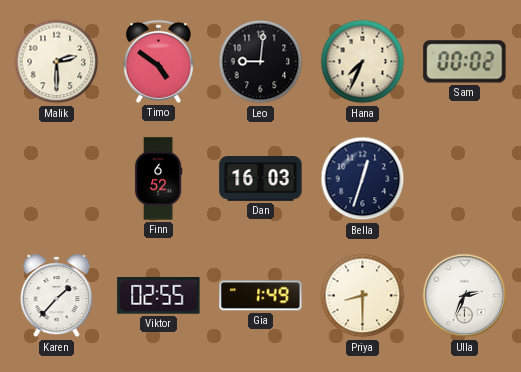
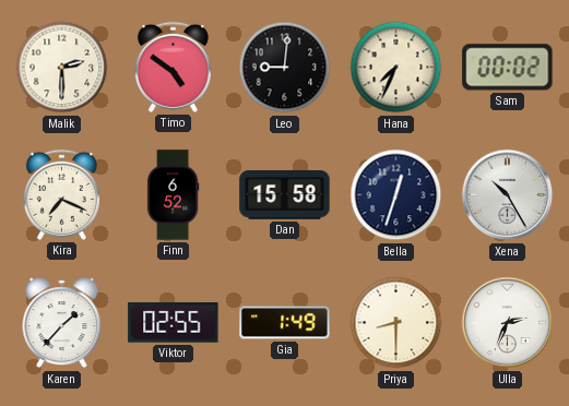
Kira: none -> 7:19
Dan: 16:03 -> 15:58
Xena: none -> 10:25
